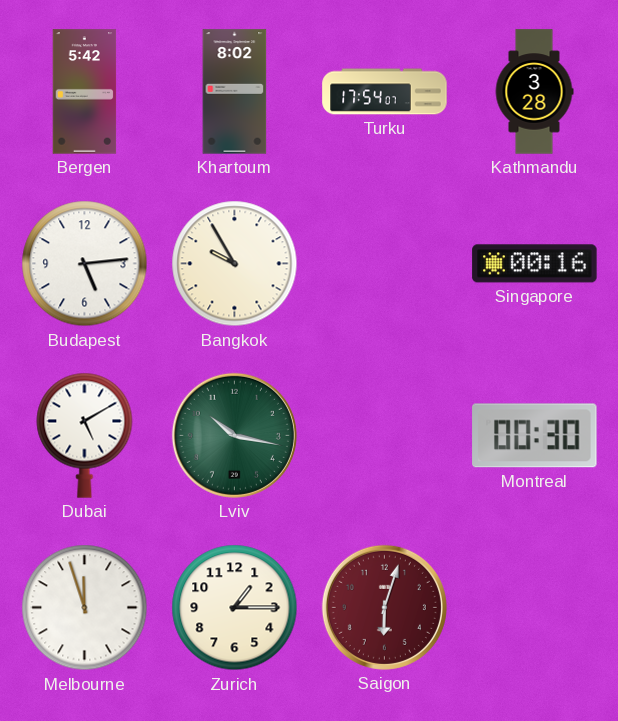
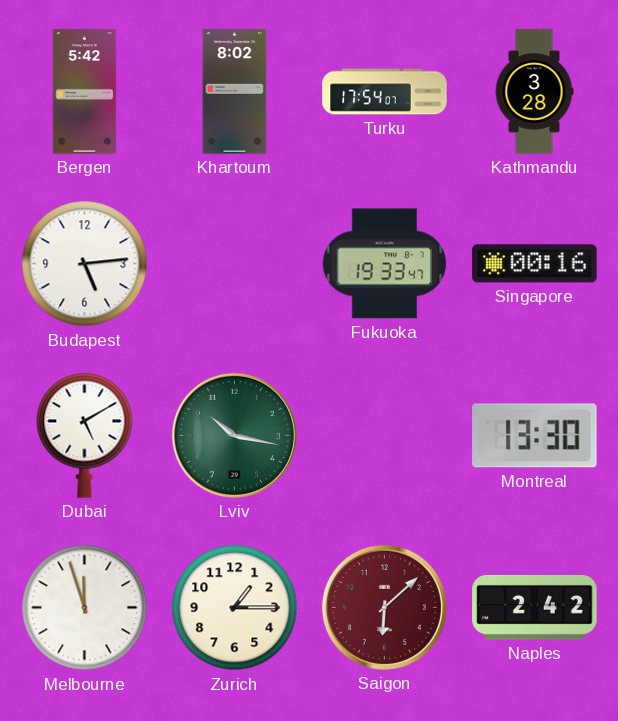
Bangkok: 9:55 -> none
Fukuoka: none -> 19:33
Montreal: 00:30 -> 13:30
Saigon: 6:03 -> 6:08
Naples: none -> 2:42
